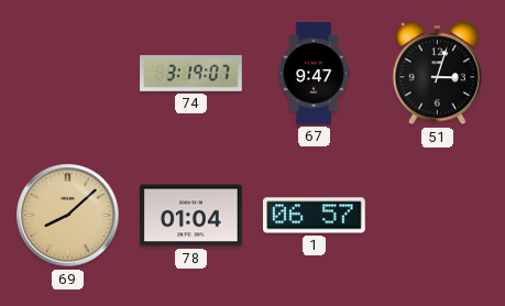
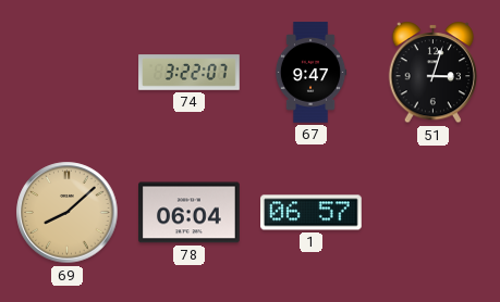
74: 3:19 -> 3:22
78: 01:04 -> 06:04
